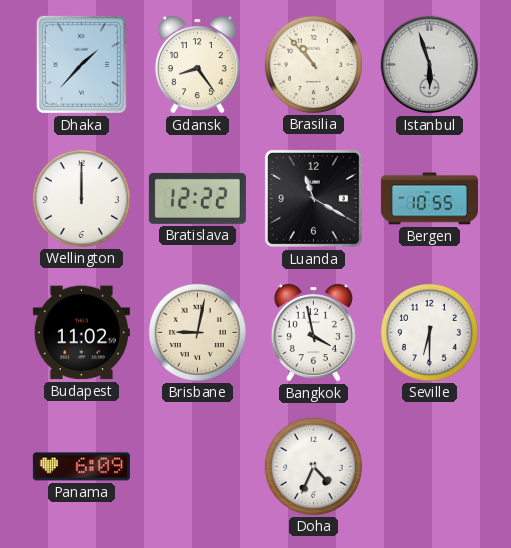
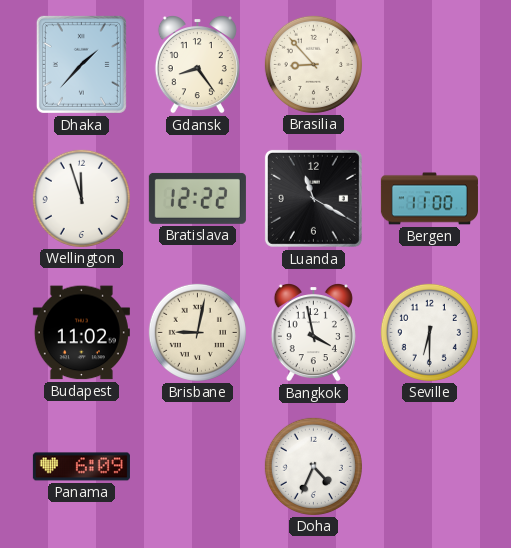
Brasilia: 10:53 -> 8:53
Istanbul: 5:57 -> none
Wellington: 12:00 -> 11:57
Bergen: 10:55 -> 11:00
